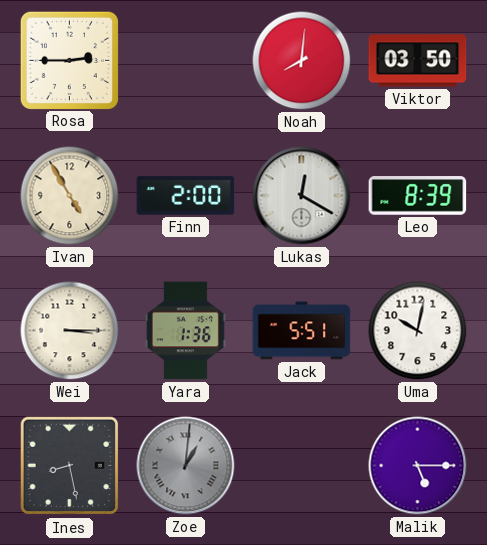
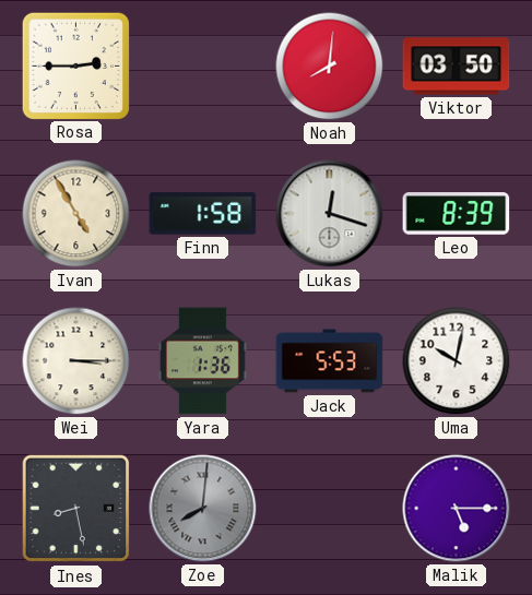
Finn: 2:00 -> 1:58
Lukas: 12:20 -> 12:18
Jack: 5:51 -> 5:53
Zoe: 1:01 -> 8:01
